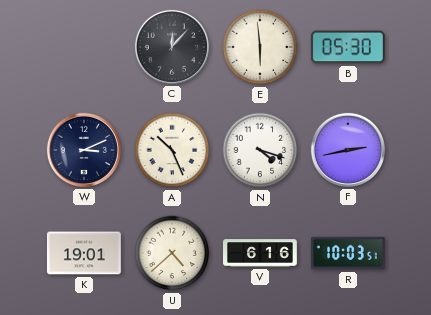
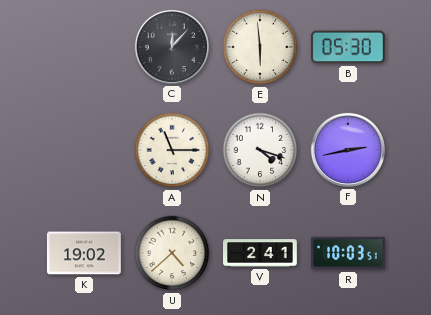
W: 3:11 -> none
A: 10:26 -> 11:15
K: 19:01 -> 19:02
V: 6:16 -> 2:41
